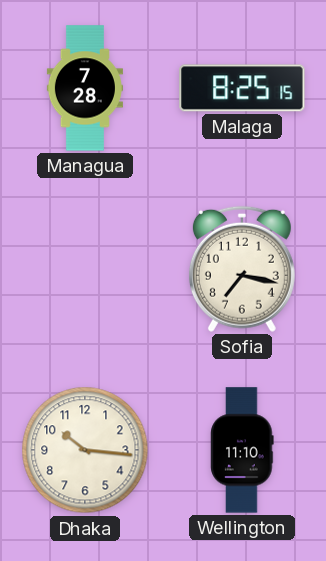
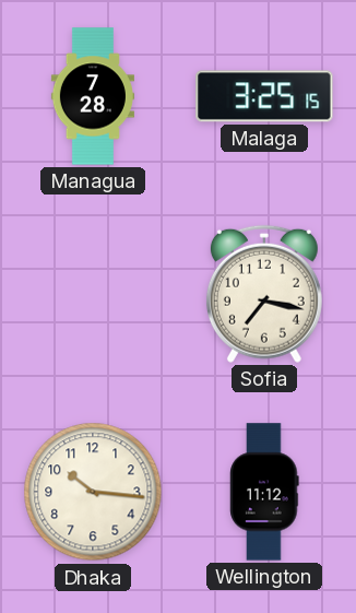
Malaga: 8:25 -> 3:25
Wellington: 11:10 -> 11:12
